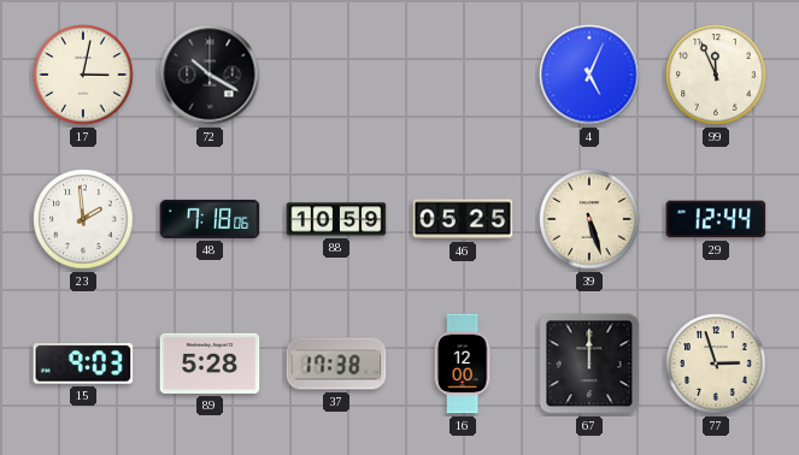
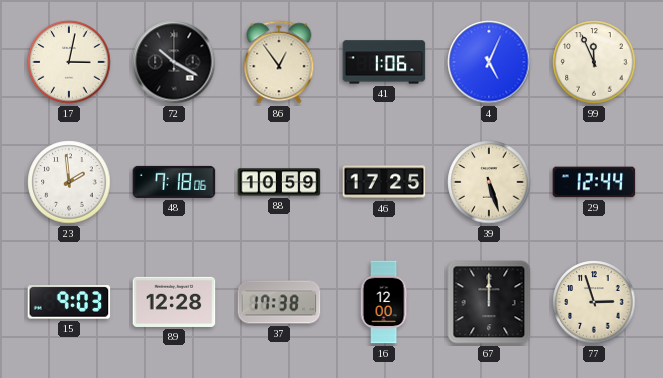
86: none -> 12:54
41: none -> 1:06
46: 05:25 -> 17:25
89: 5:28 -> 12:28
